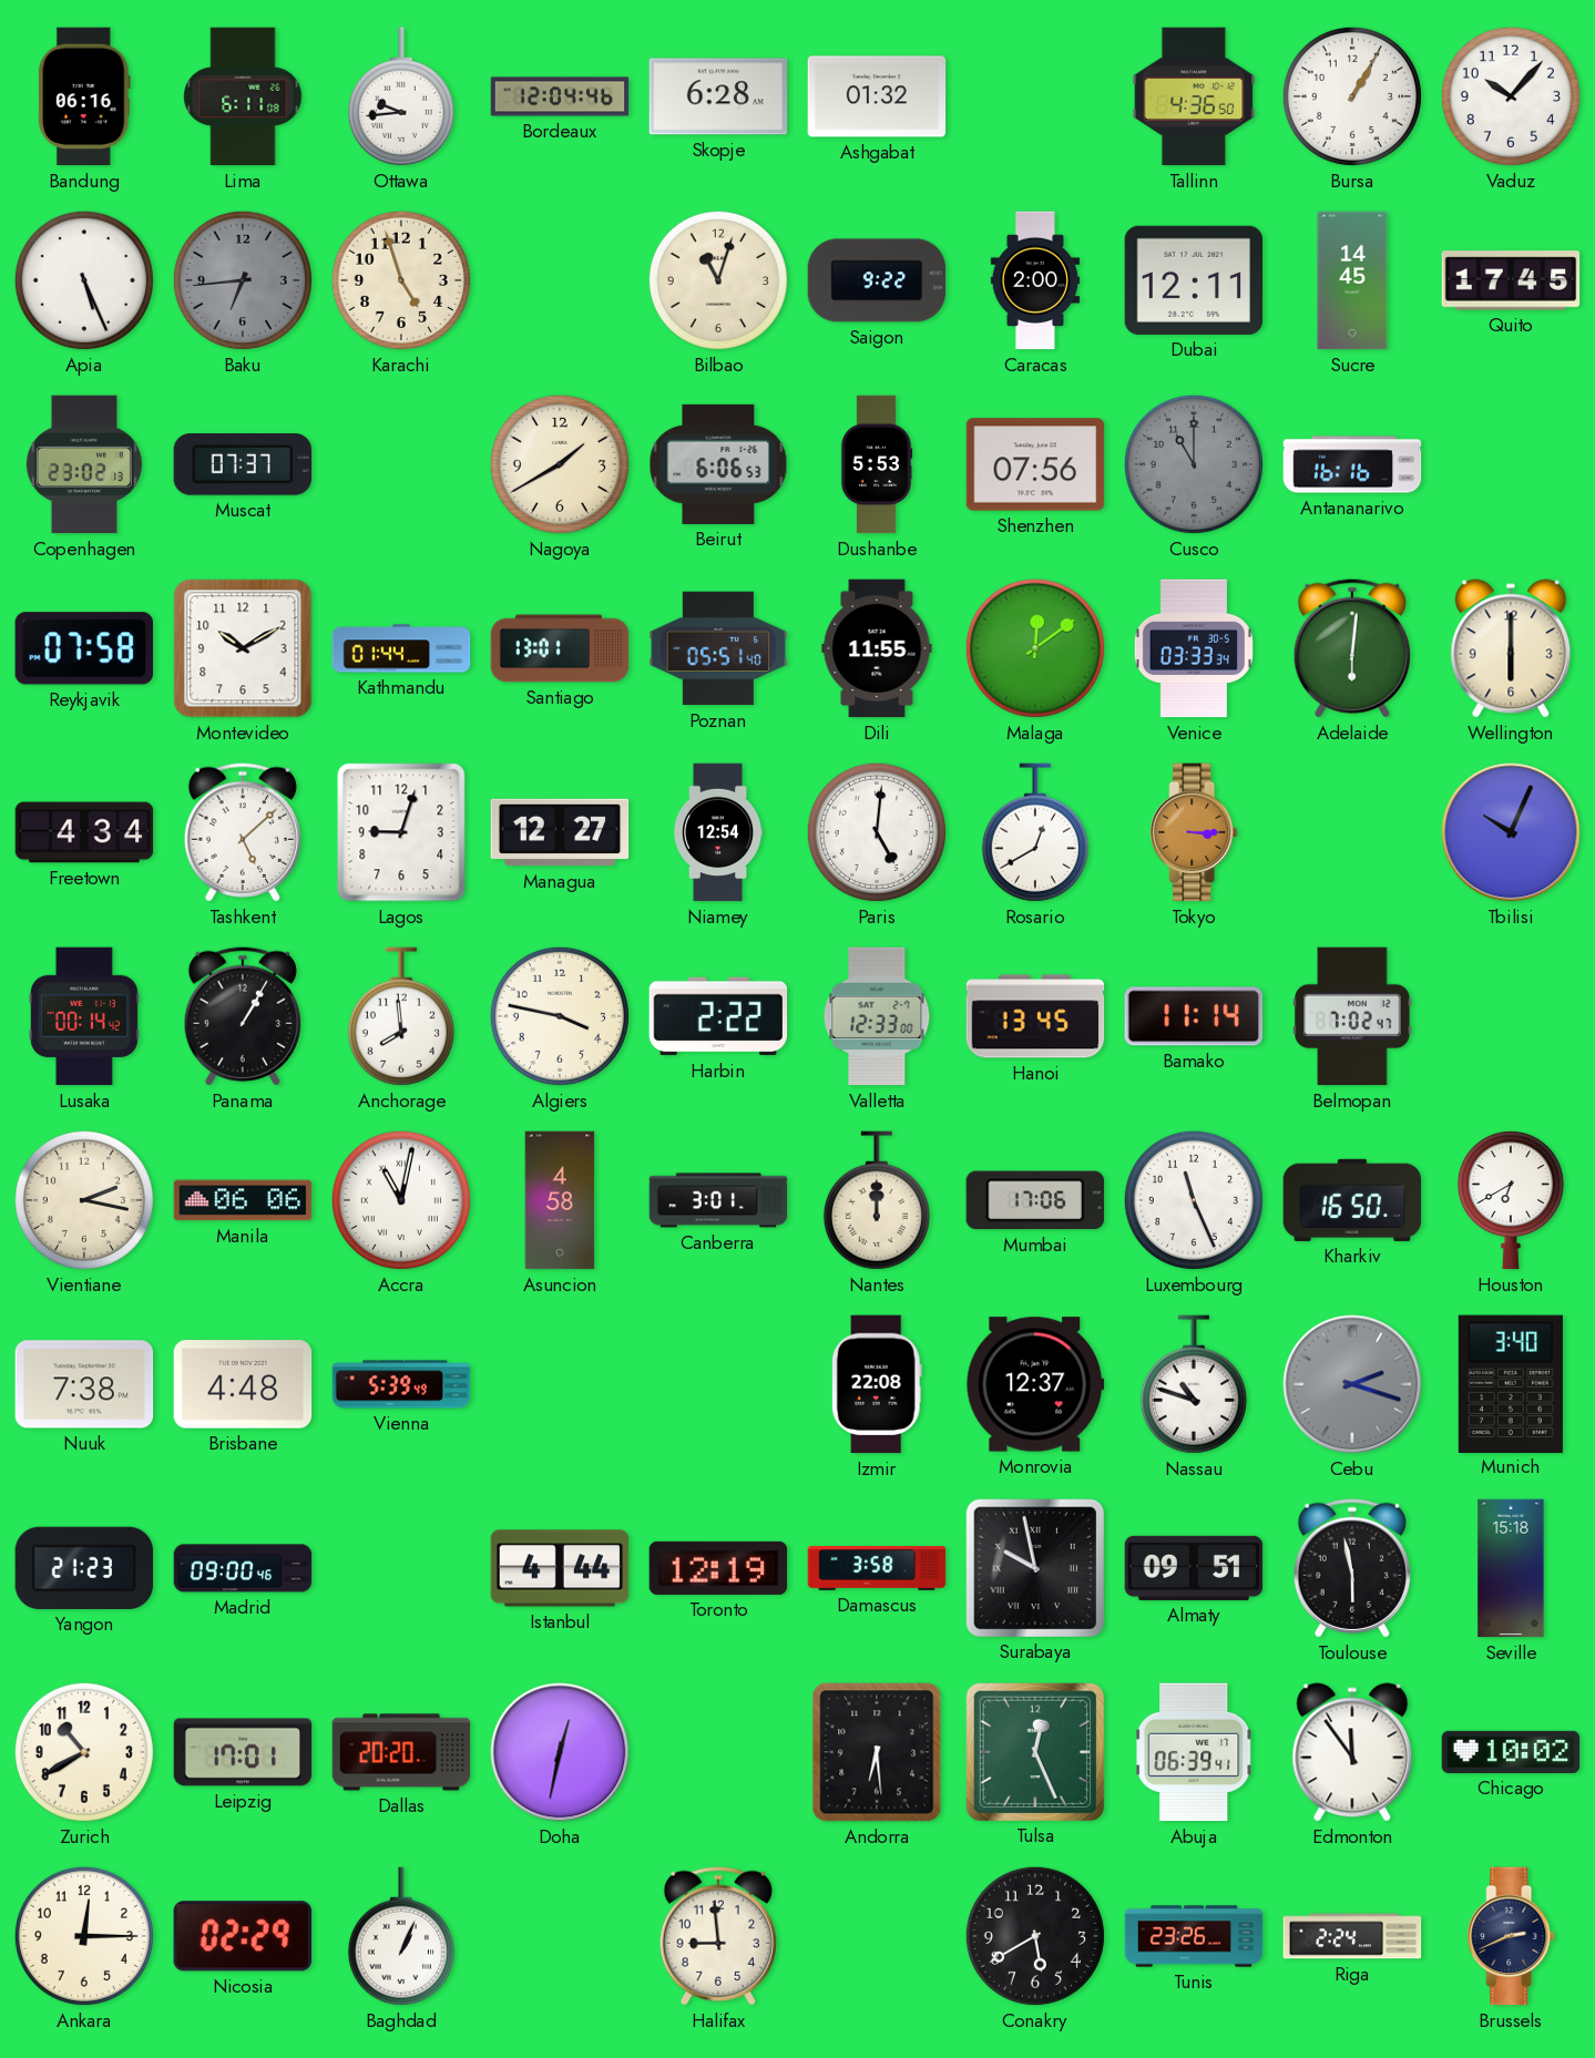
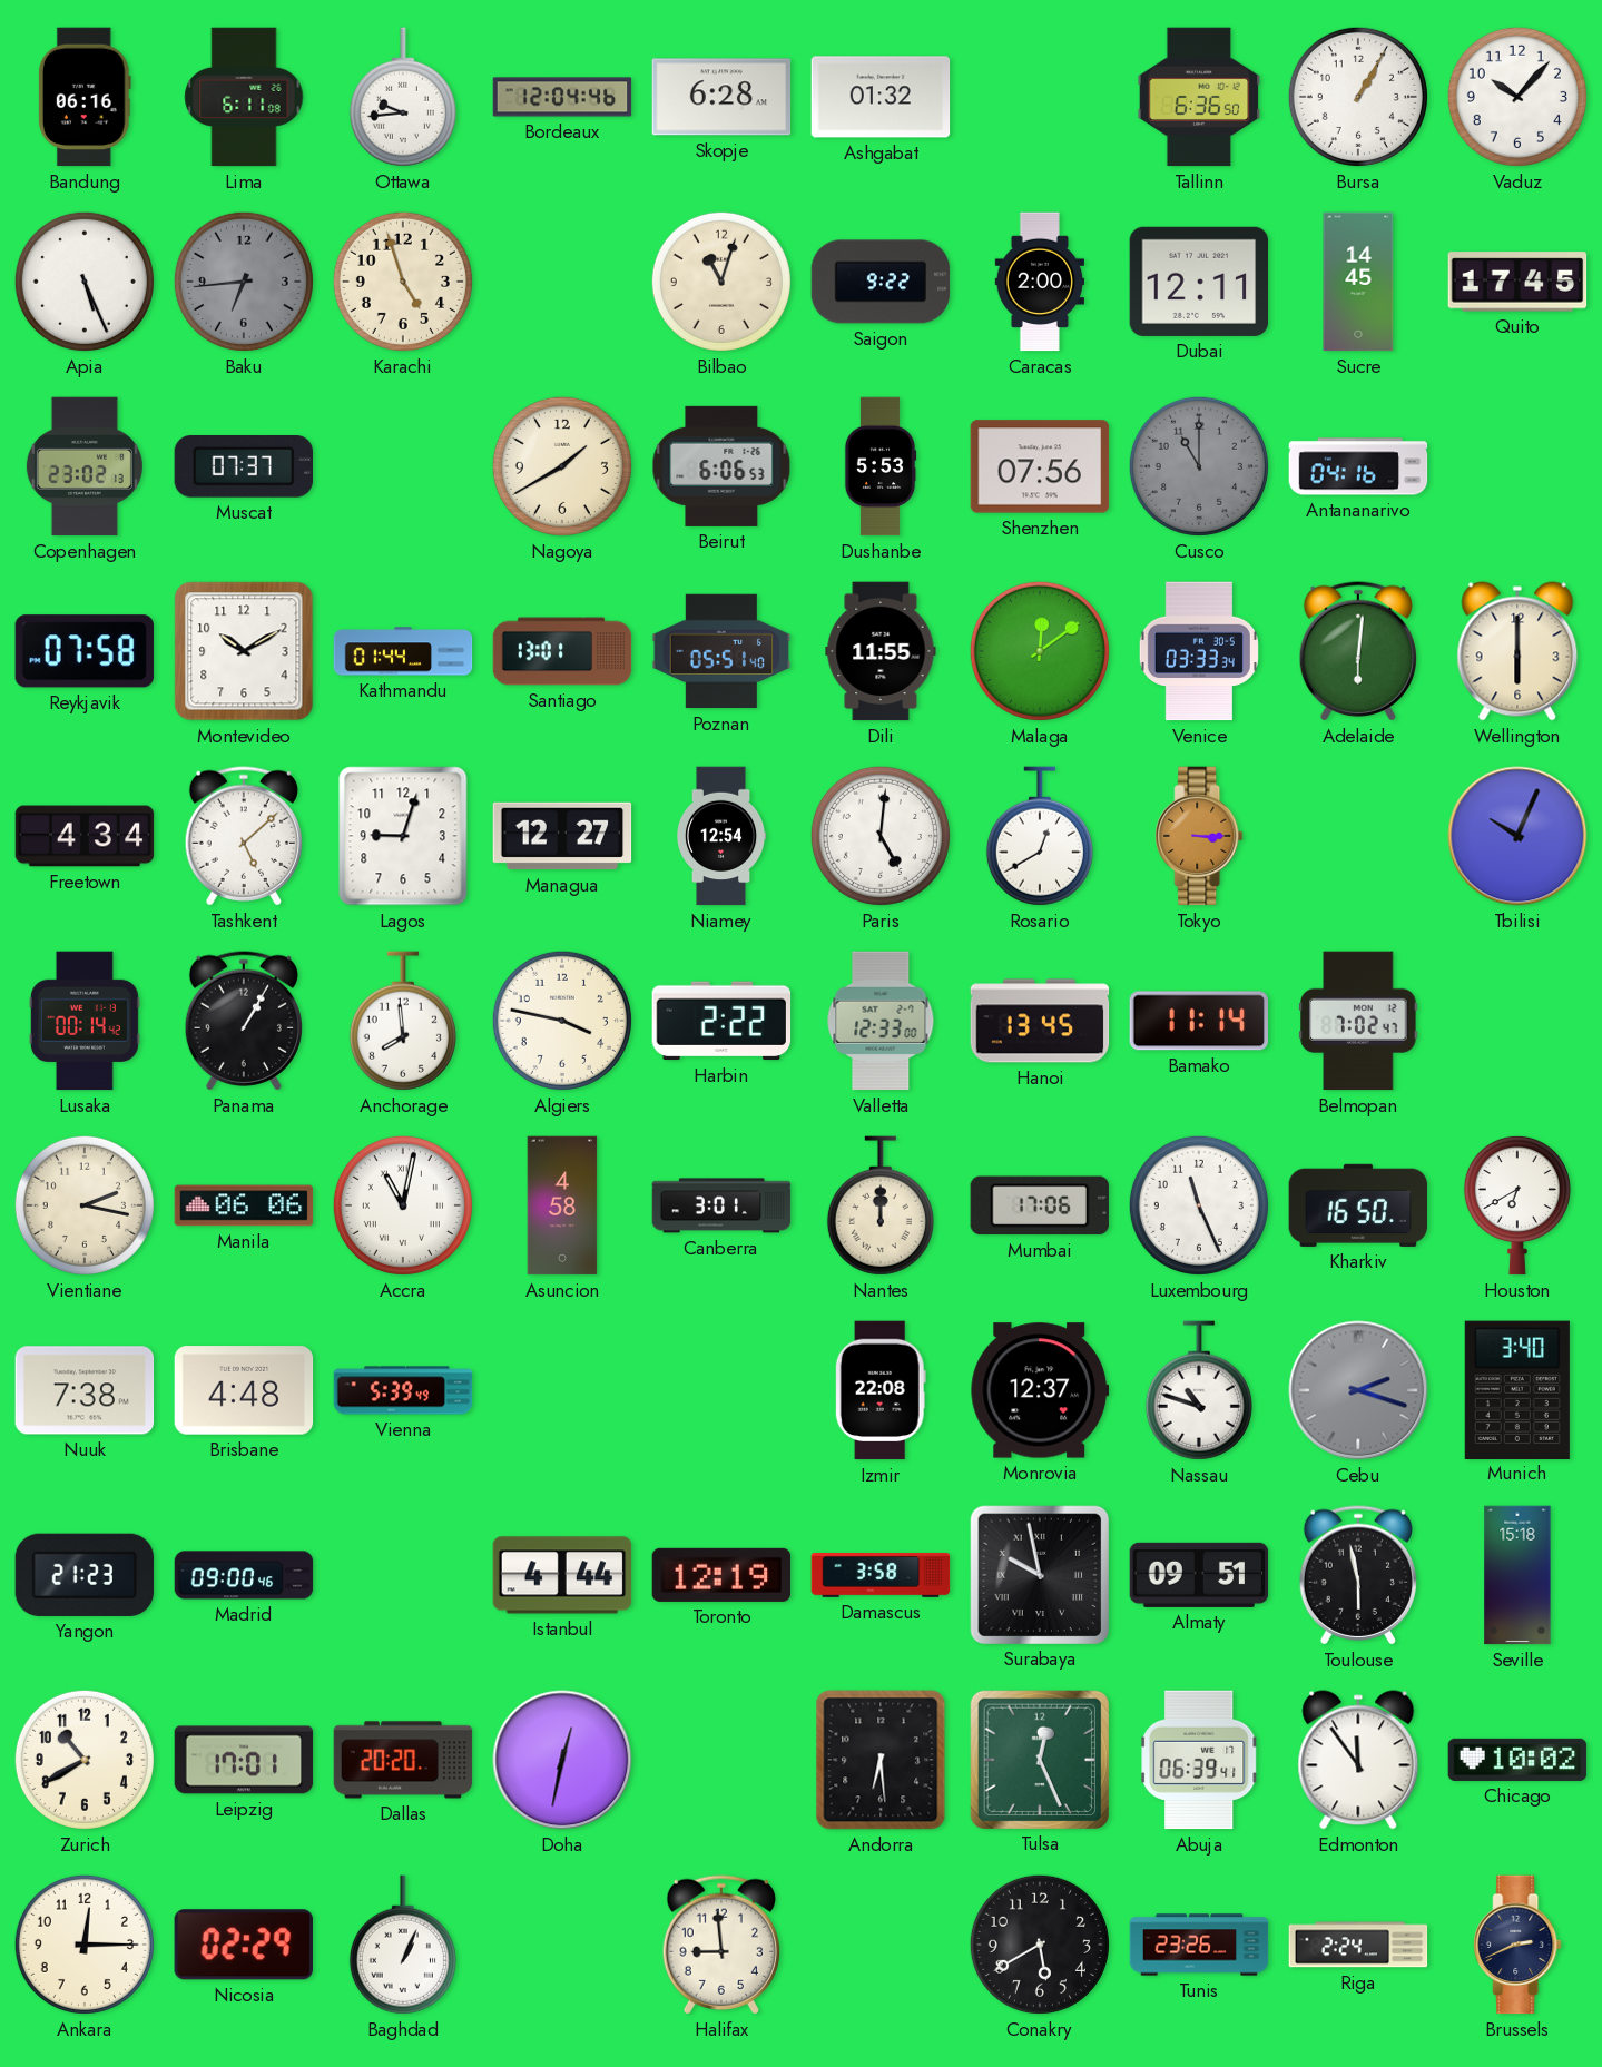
Tallinn: 4:36 -> 6:36
Antananarivo: 16:16 -> 04:16
